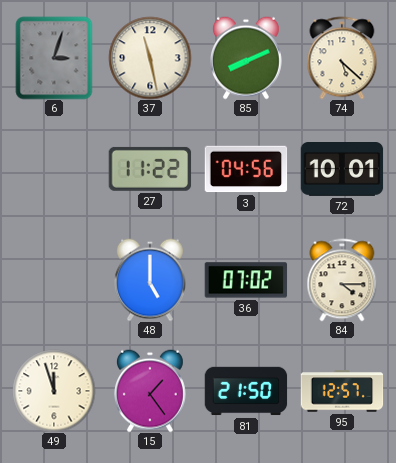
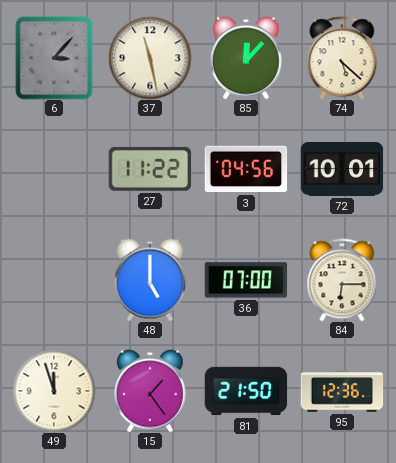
6: 3:03 -> 3:07
85: 8:11 -> 12:07
36: 07:02 -> 07:00
84: 4:15 -> 6:15
95: 12:57 -> 12:36
